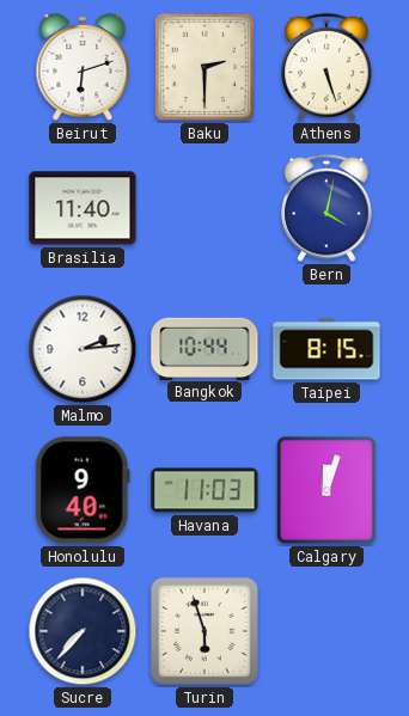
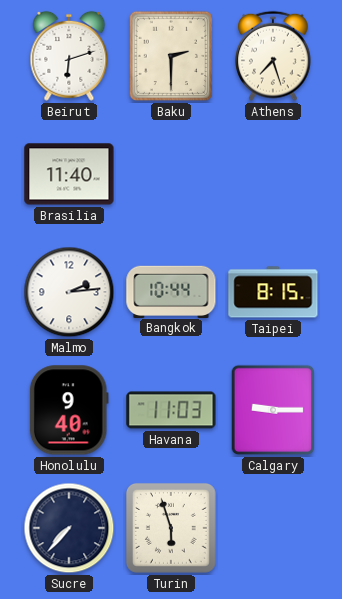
Athens: 5:27 -> 7:27
Bern: 4:02 -> none
Calgary: 12:03 -> 9:15
